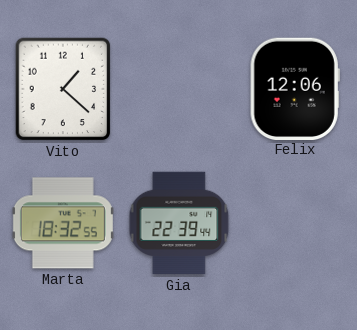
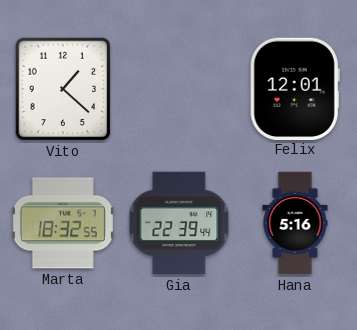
Felix: 12:06 -> 12:01
Hana: none -> 5:16
